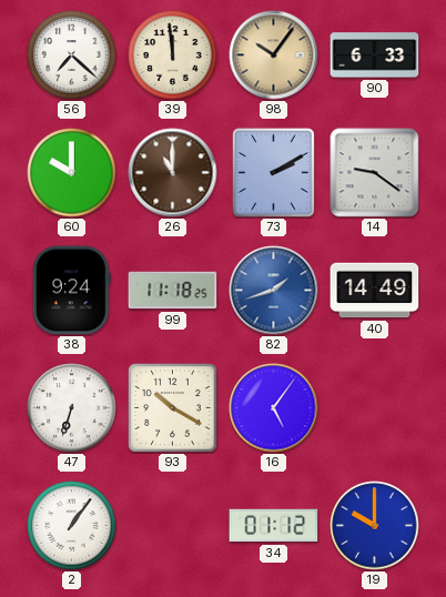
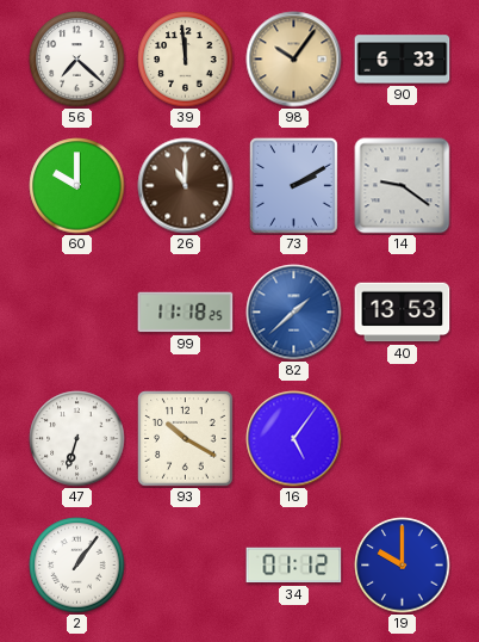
38: 9:24 -> none
82: 1:42 -> 1:38
40: 14:49 -> 13:53
